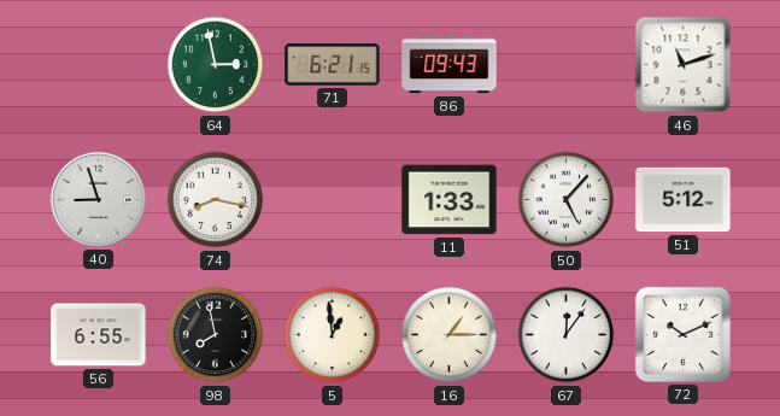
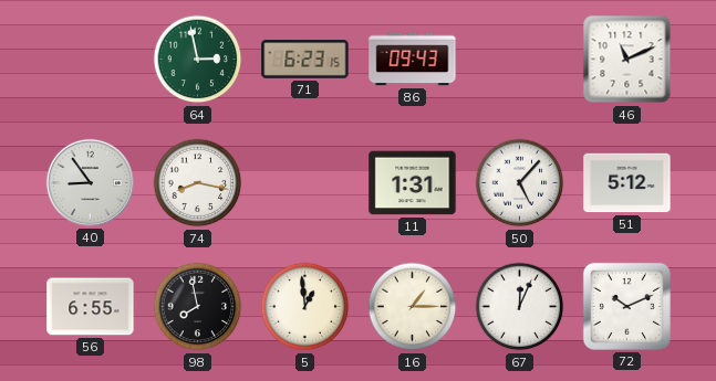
71: 6:21 -> 6:23
46: 11:12 -> 11:11
40: 8:57 -> 8:54
11: 1:33 -> 1:31
67: 12:06 -> 12:04
